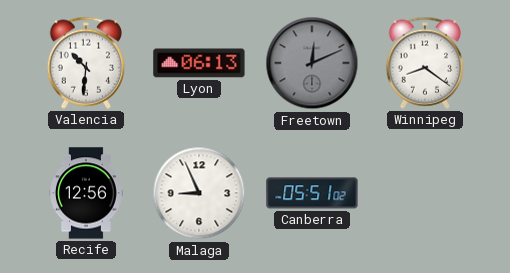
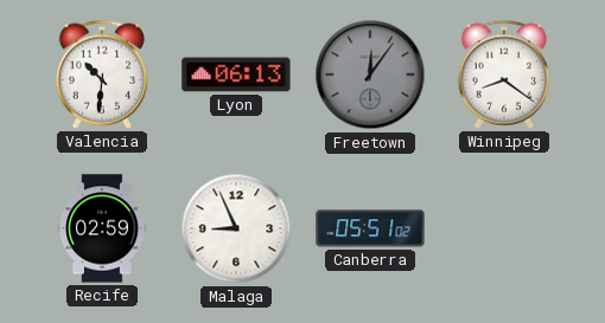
Freetown: 12:11 -> 12:06
Recife: 12:56 -> 02:59
